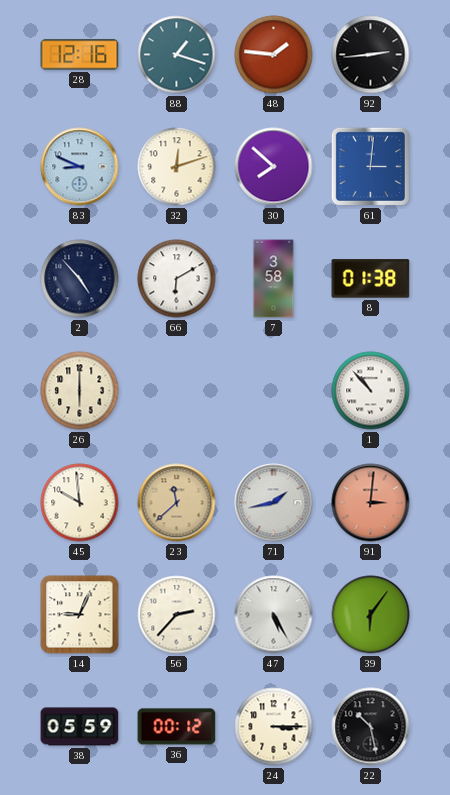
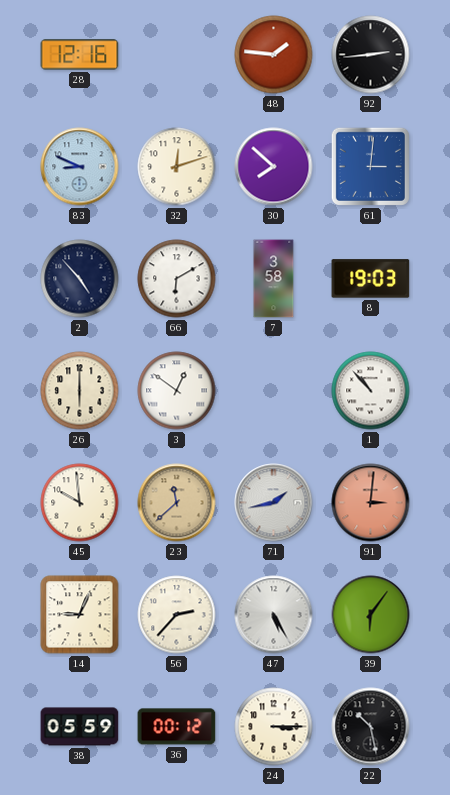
88: 1:18 -> none
8: 01:38 -> 19:03
3: none -> 12:51
